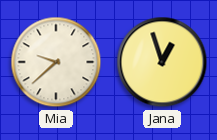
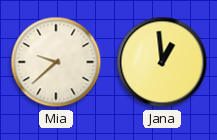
Jana: 12:57 -> 12:59
